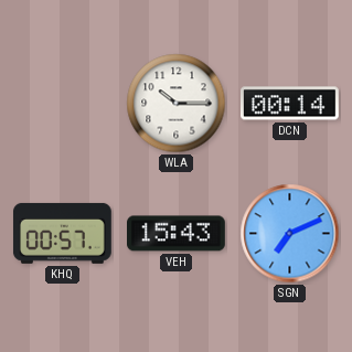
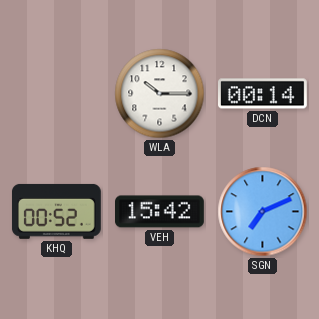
KHQ: 00:57 -> 00:52
VEH: 15:43 -> 15:42
